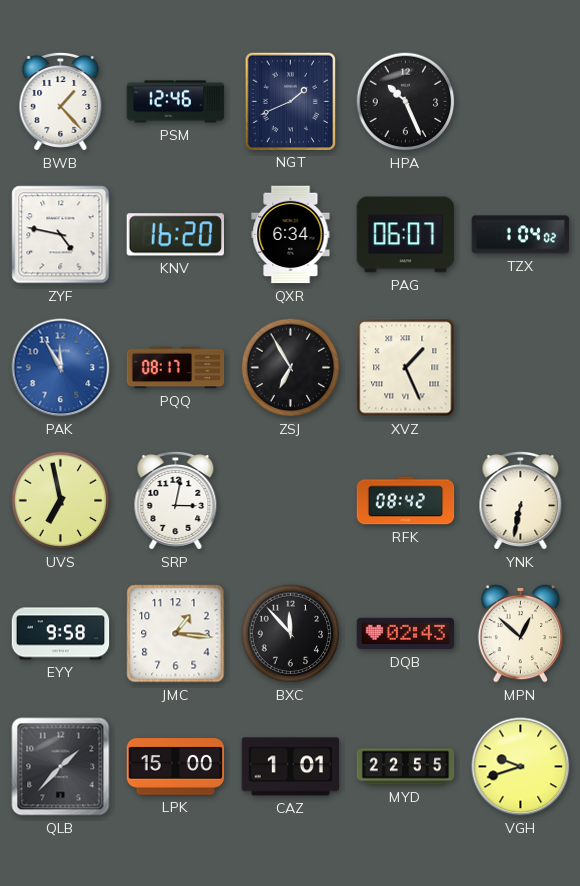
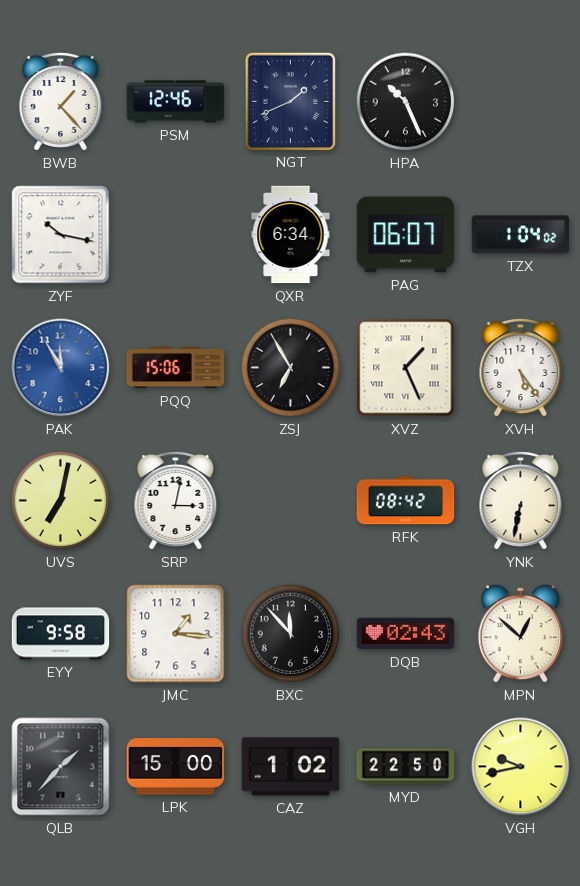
ZYF: 4:47 -> 10:17
KNV: 16:20 -> none
PQQ: 08:17 -> 15:06
XVH: none -> 5:24
UVS: 6:58 -> 7:02
CAZ: 1:01 -> 1:02
MYD: 22:55 -> 22:50
VGH: 9:42 -> 9:43
